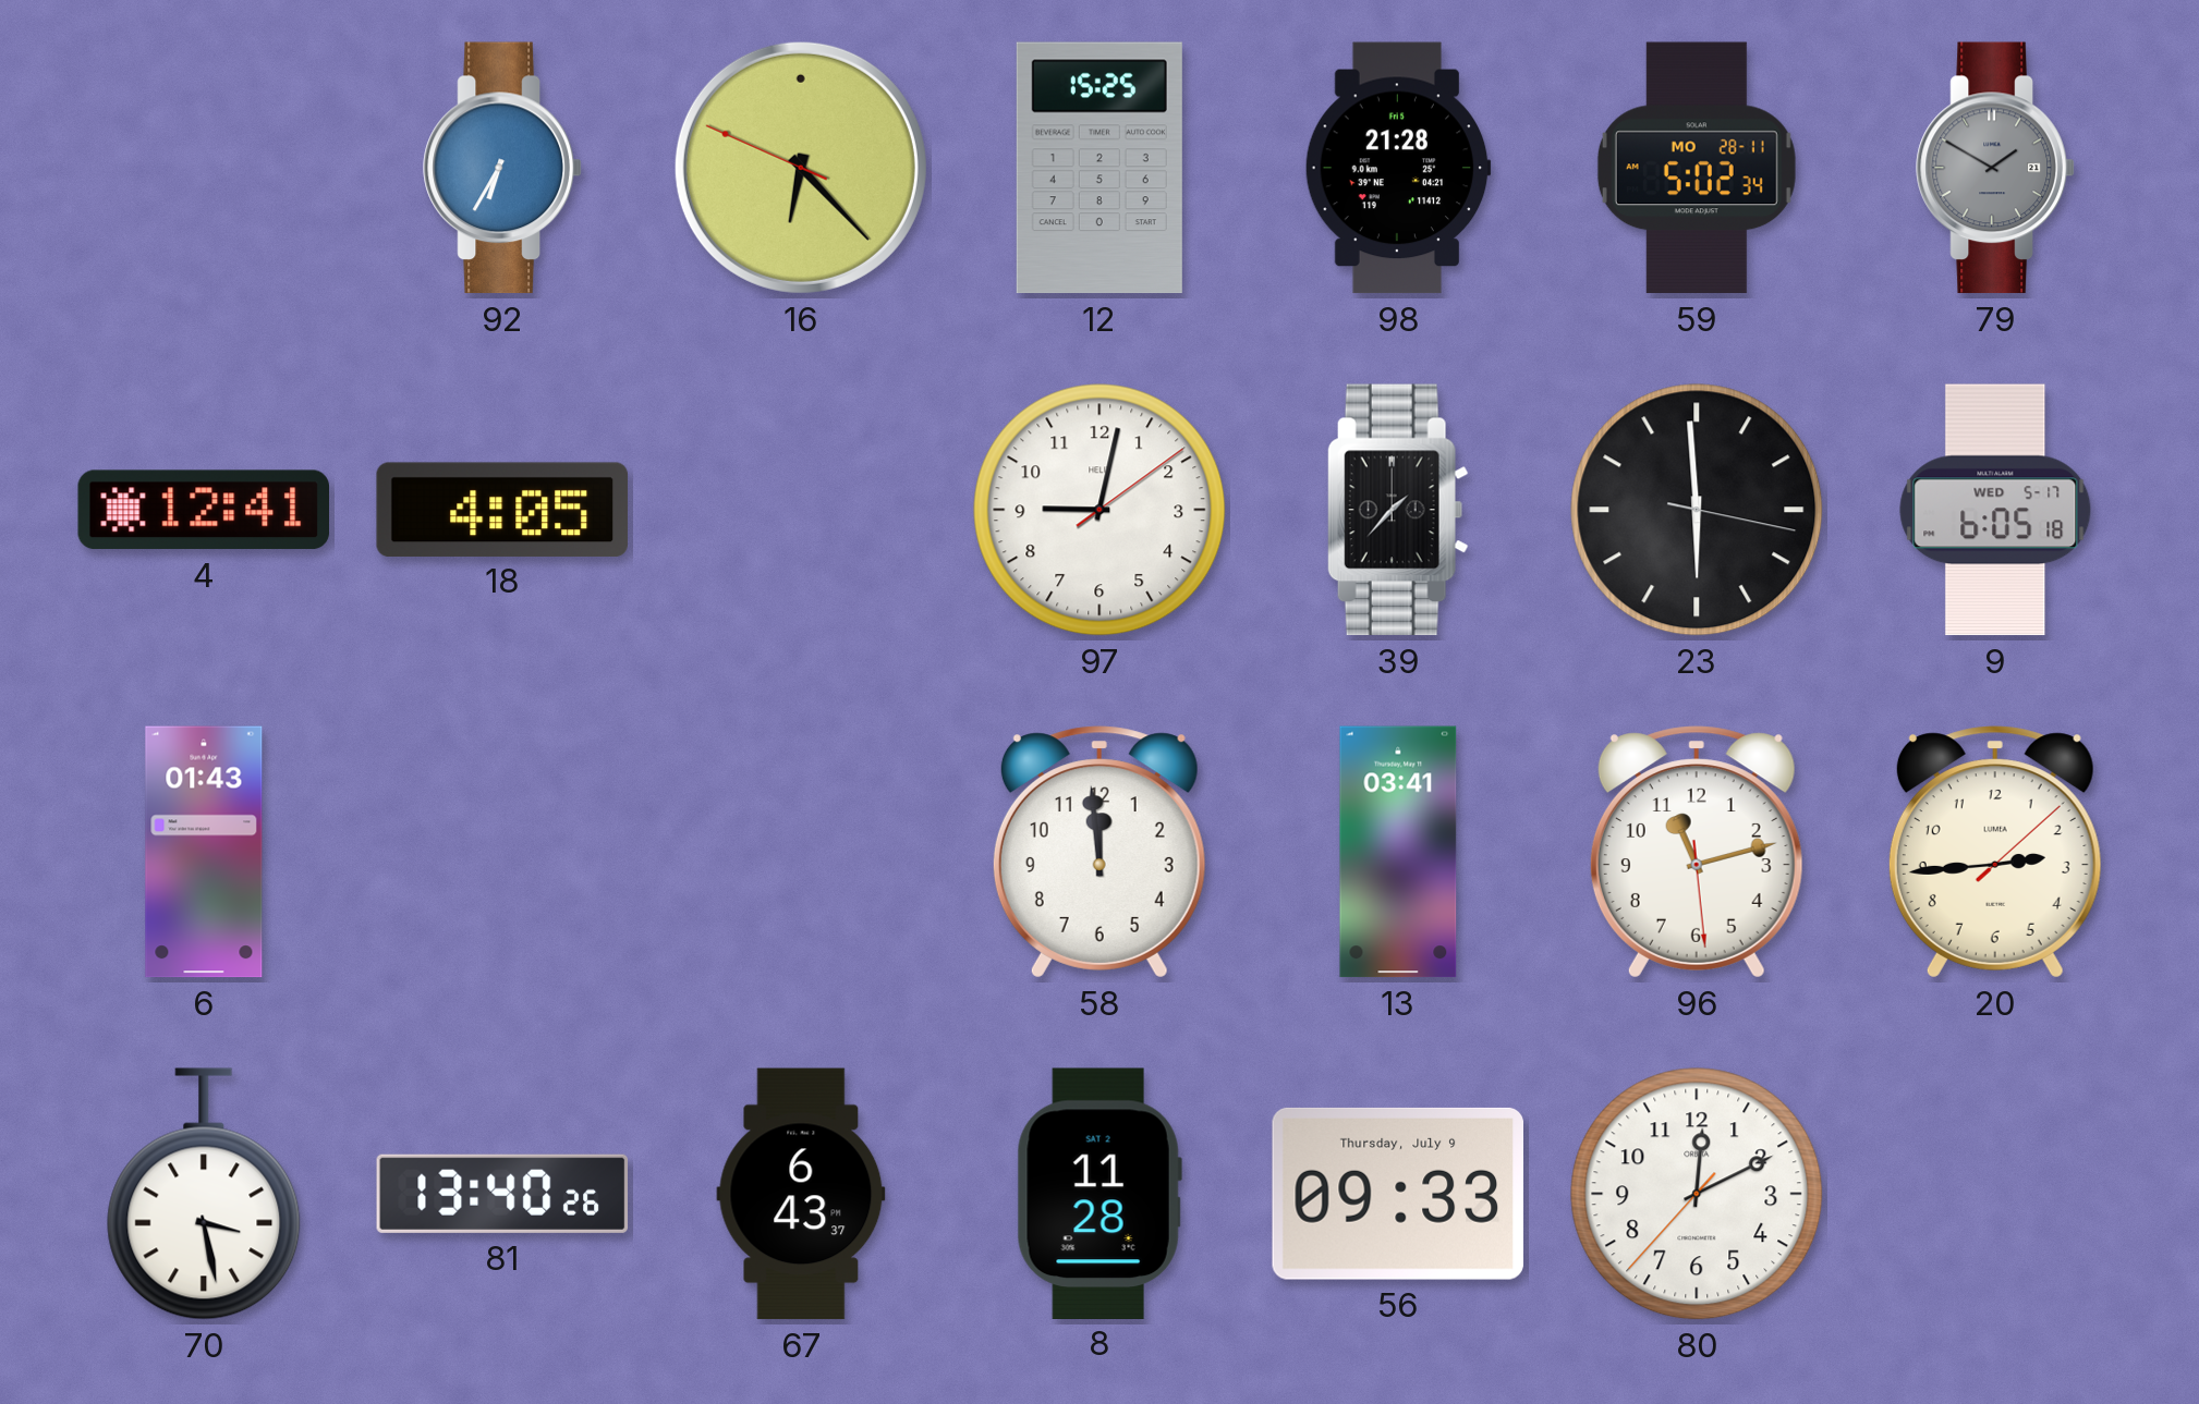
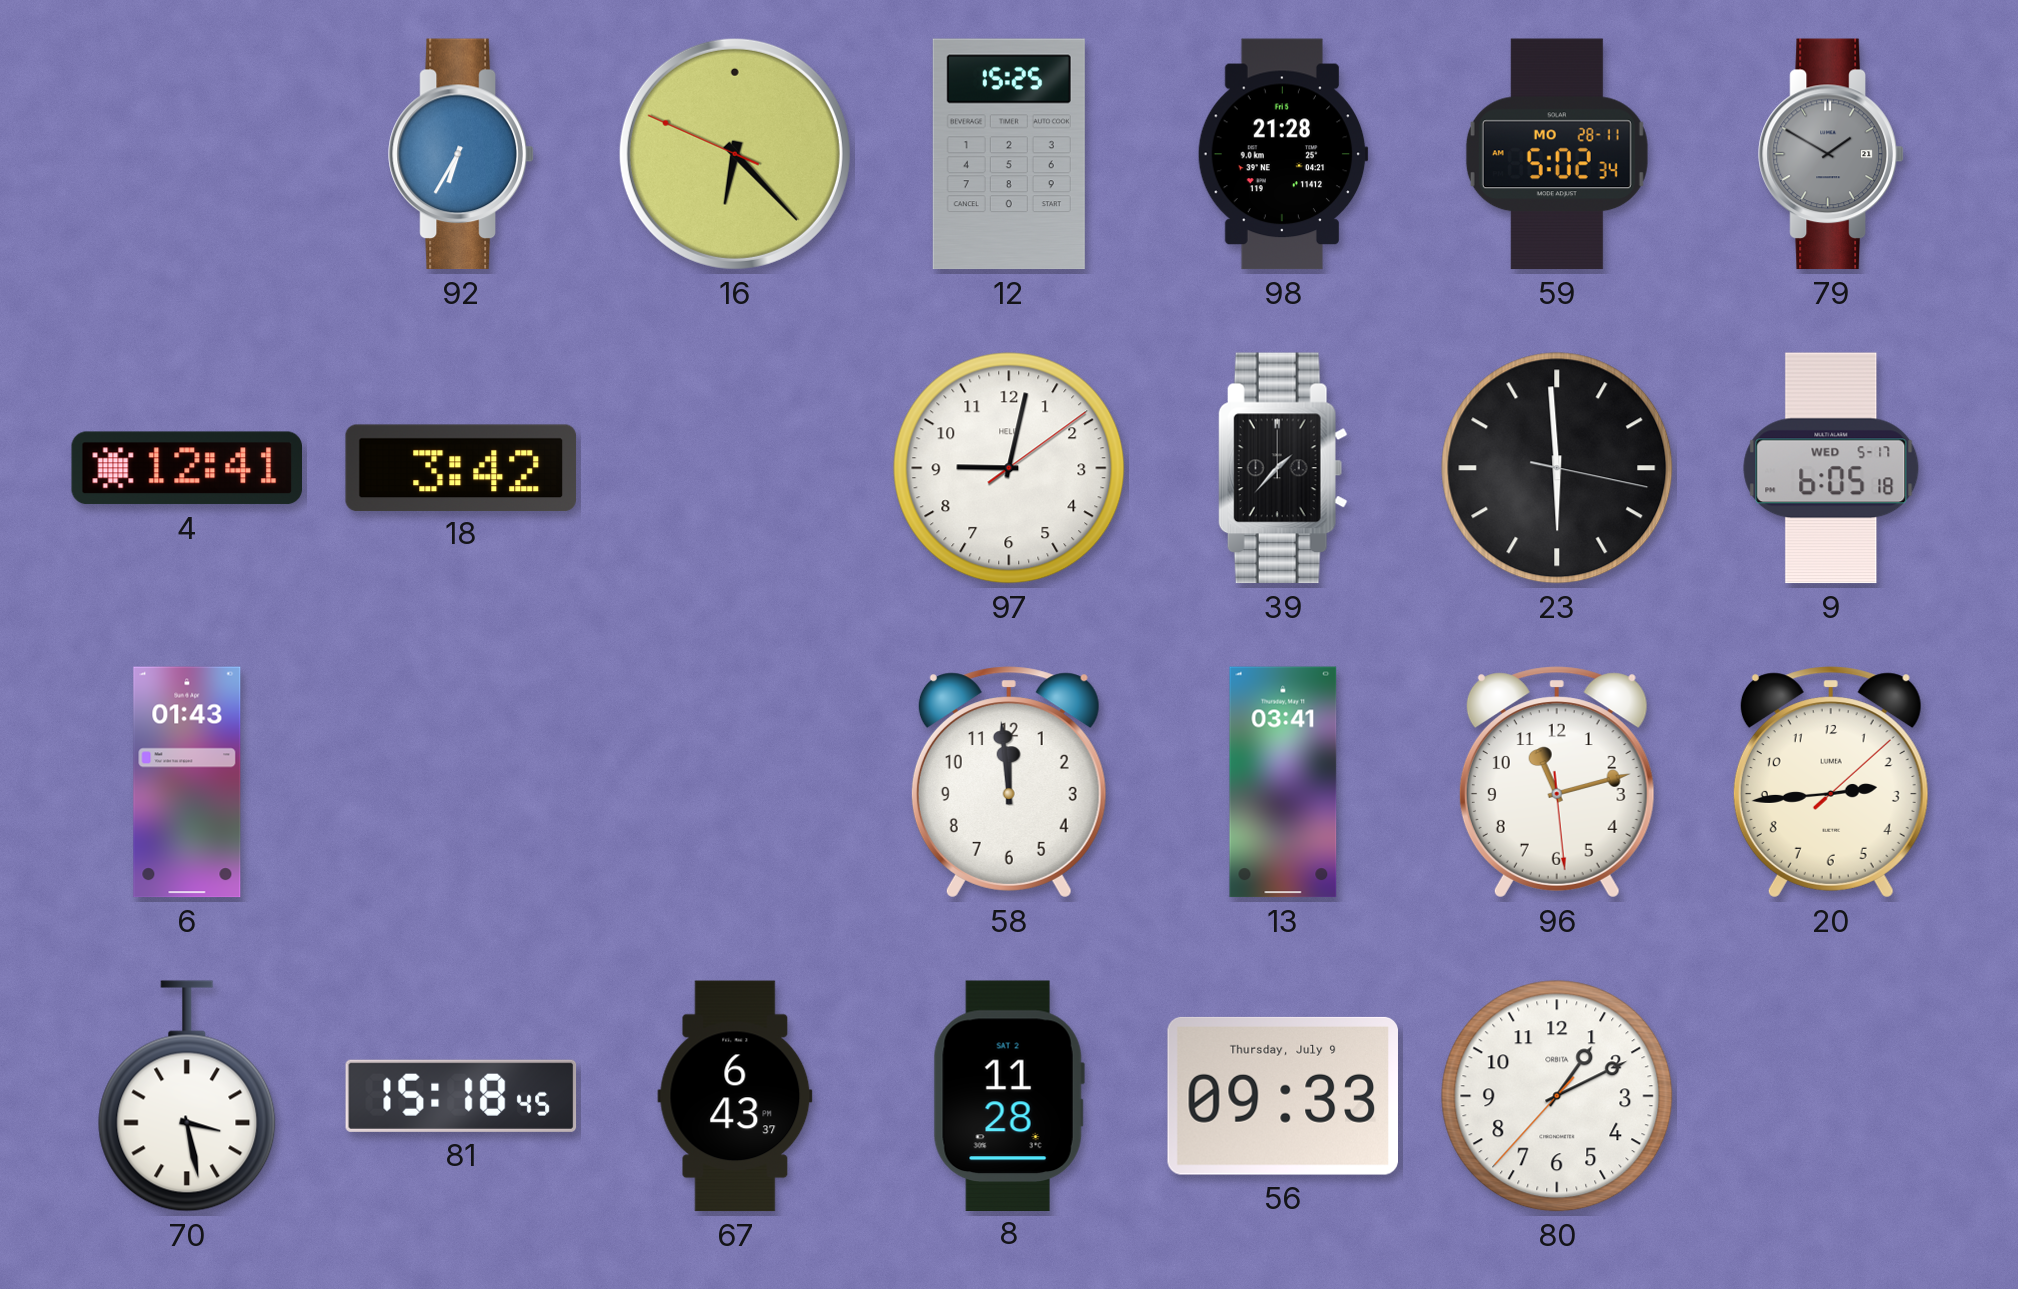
18: 4:05 -> 3:42
81: 13:40 -> 15:18
80: 12:10 -> 1:10
